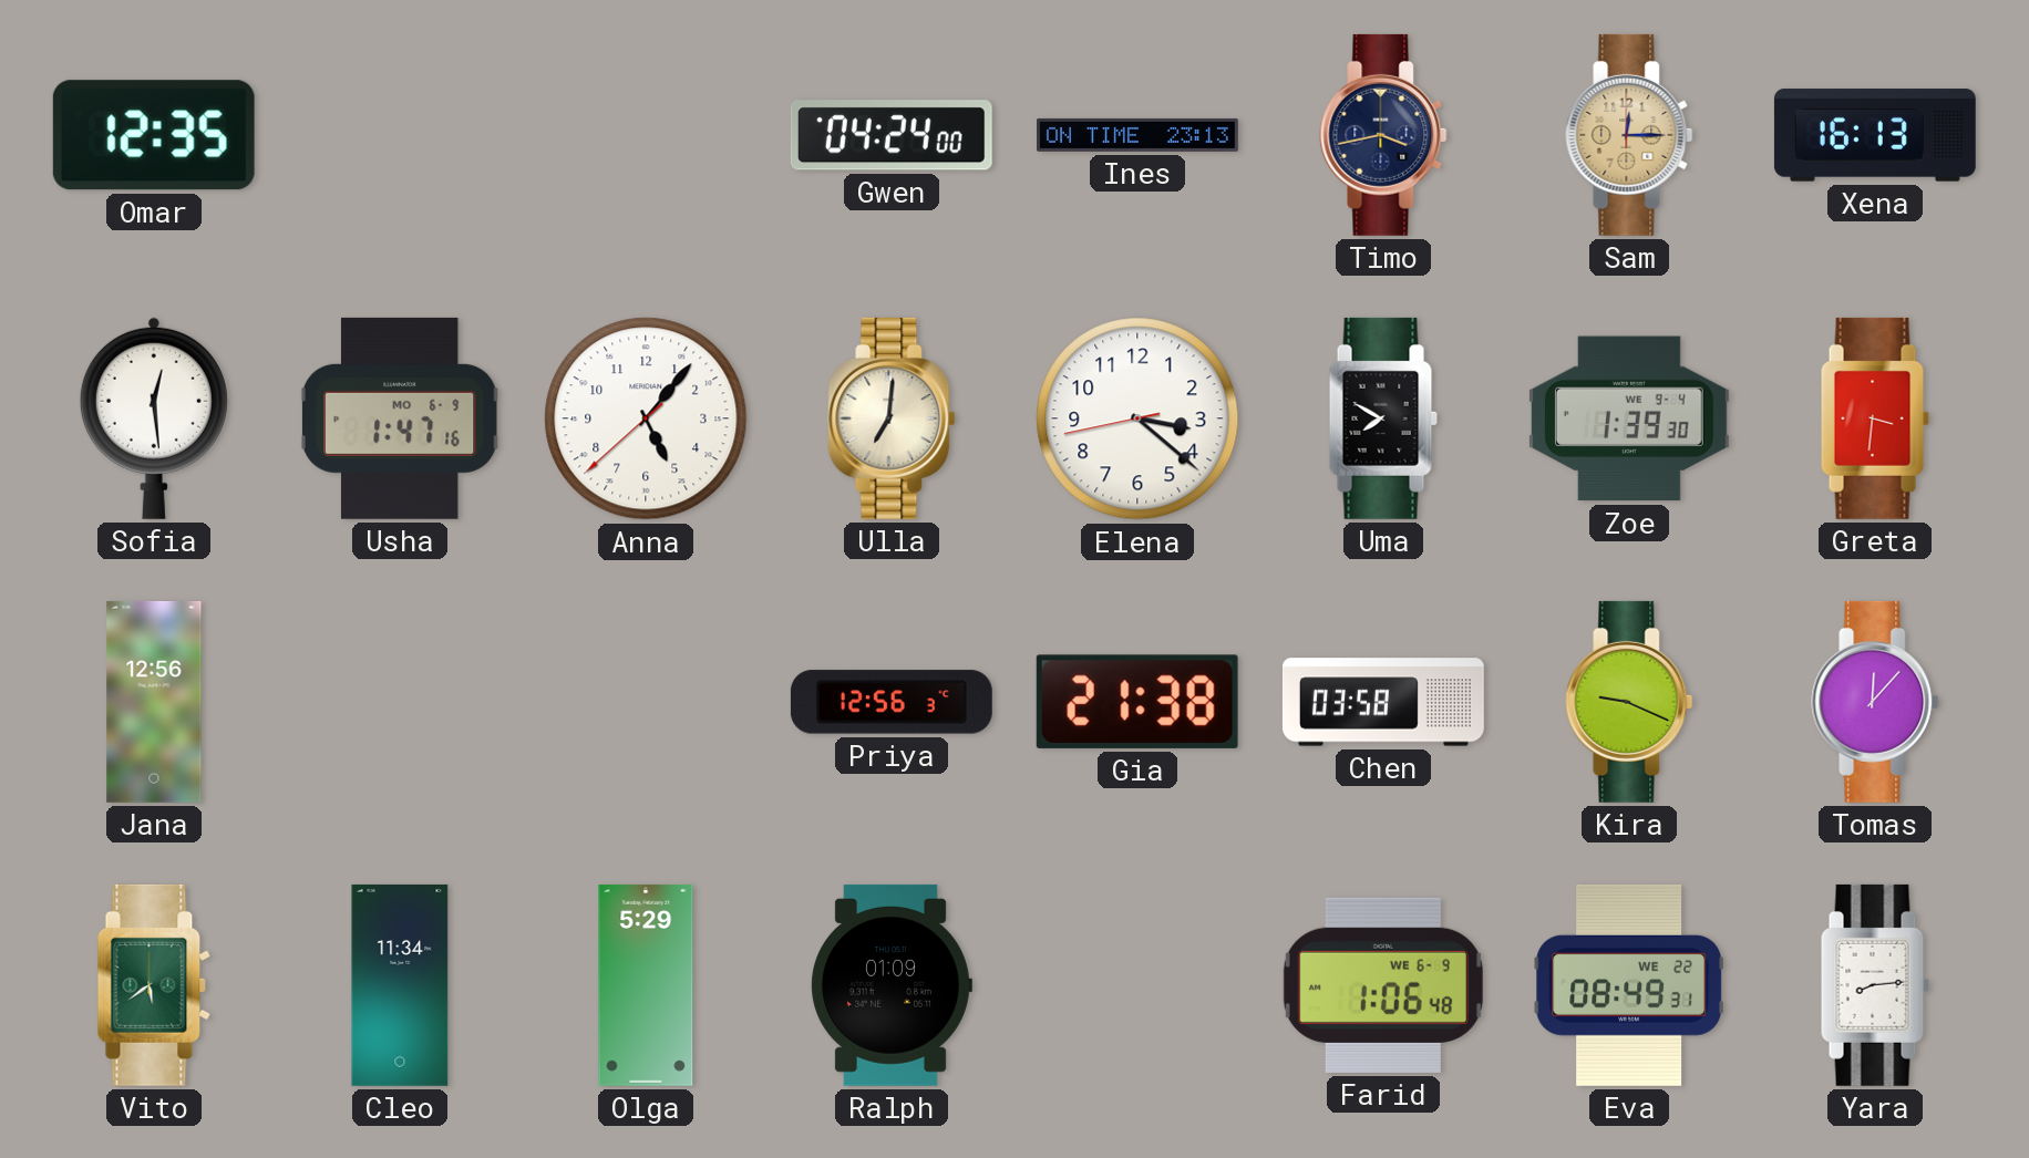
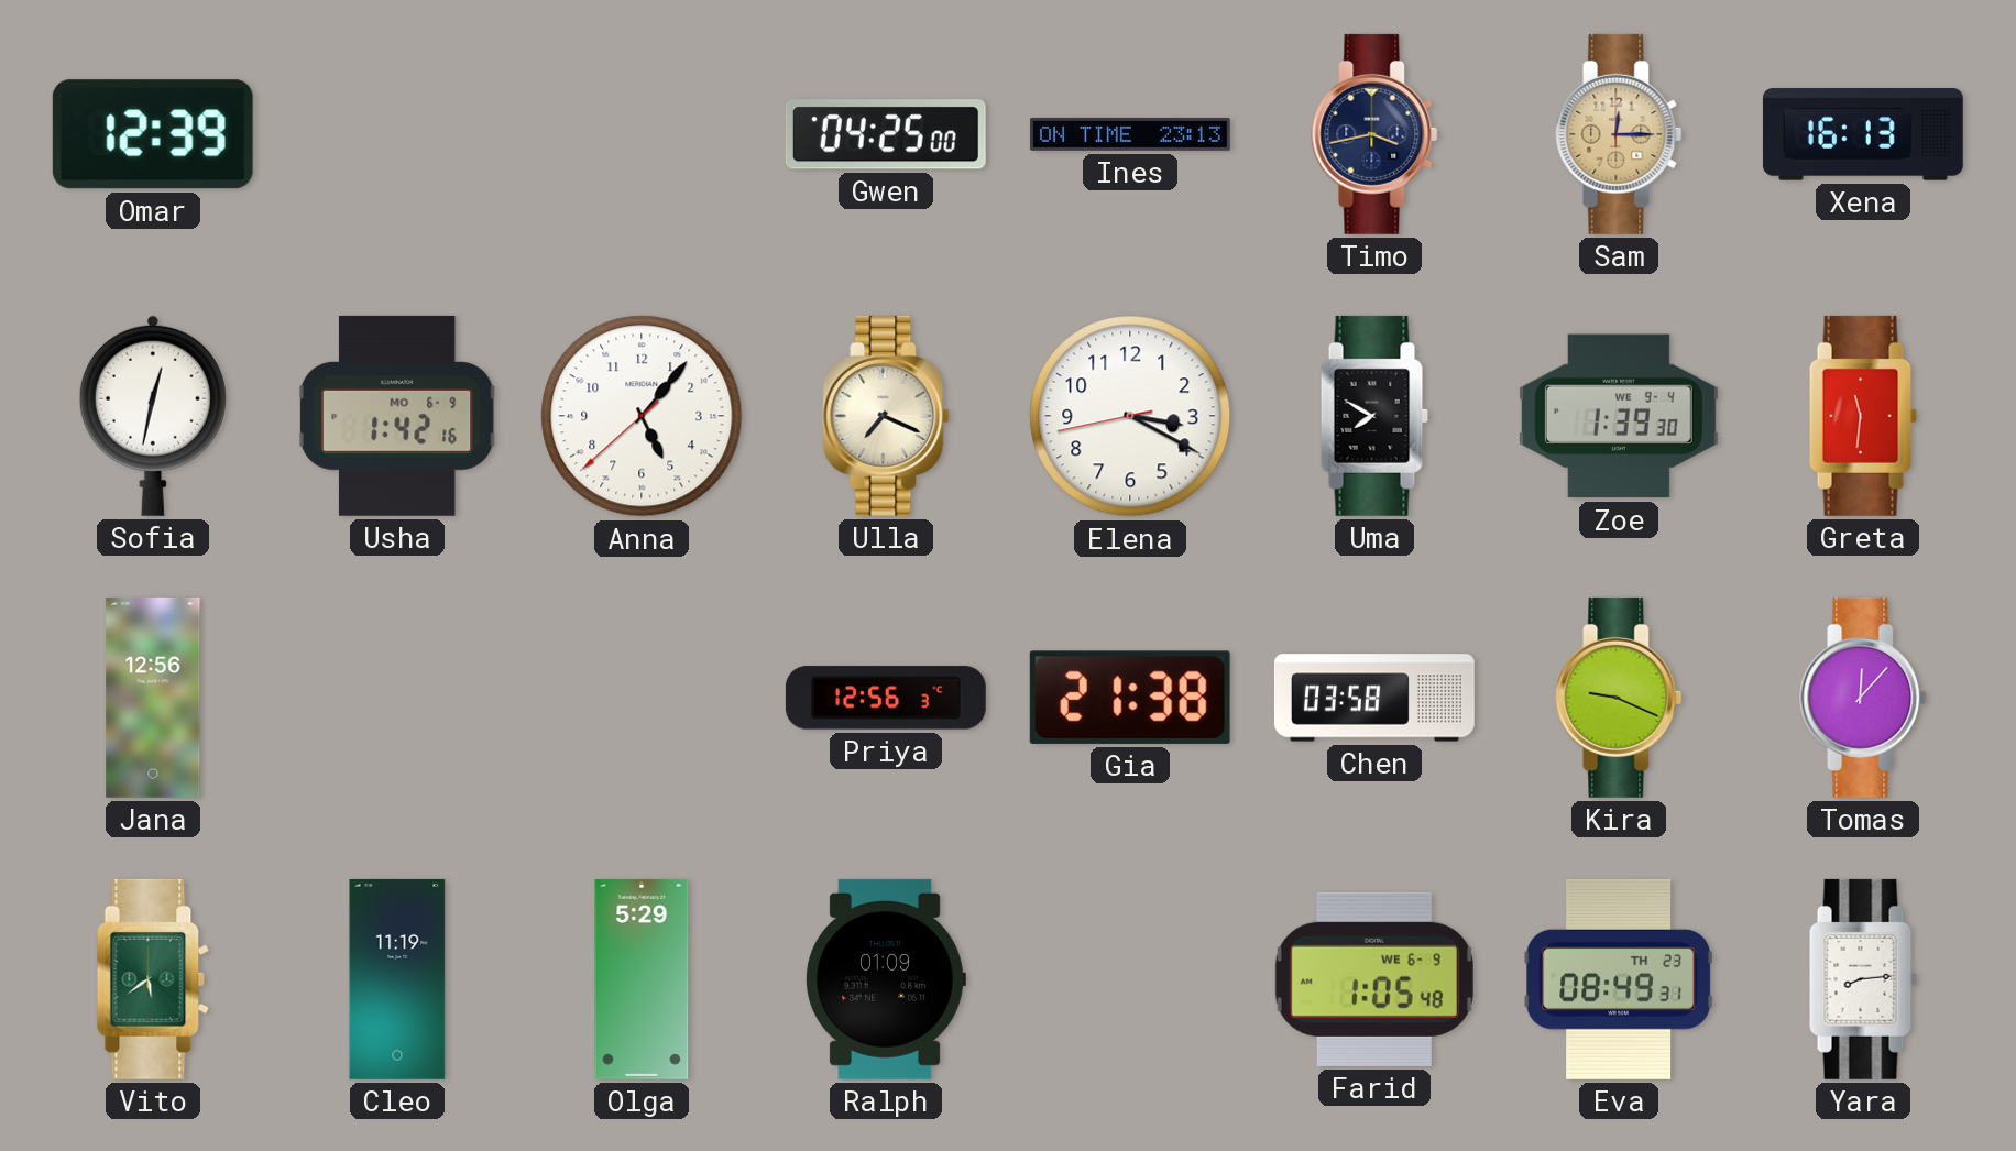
Omar: 12:35 -> 12:39
Gwen: 04:24 -> 04:25
Sofia: 12:29 -> 12:32
Usha: 1:47 -> 1:42
Ulla: 7:01 -> 7:19
Elena: 3:21 -> 3:19
Greta: 3:31 -> 11:31
Cleo: 11:34 -> 11:19
Farid: 1:06 -> 1:05
Eva date: WE 22 -> TH 23
